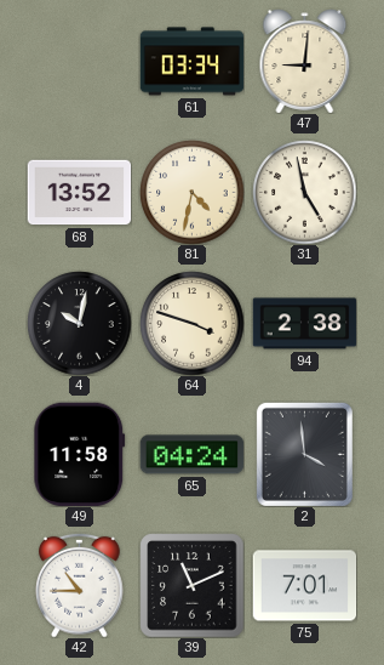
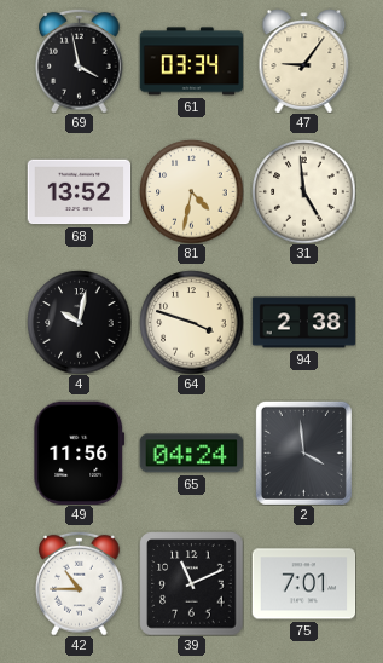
69: none -> 3:58
47: 9:01 -> 9:06
31: 4:58 -> 4:59
49: 11:58 -> 11:56
